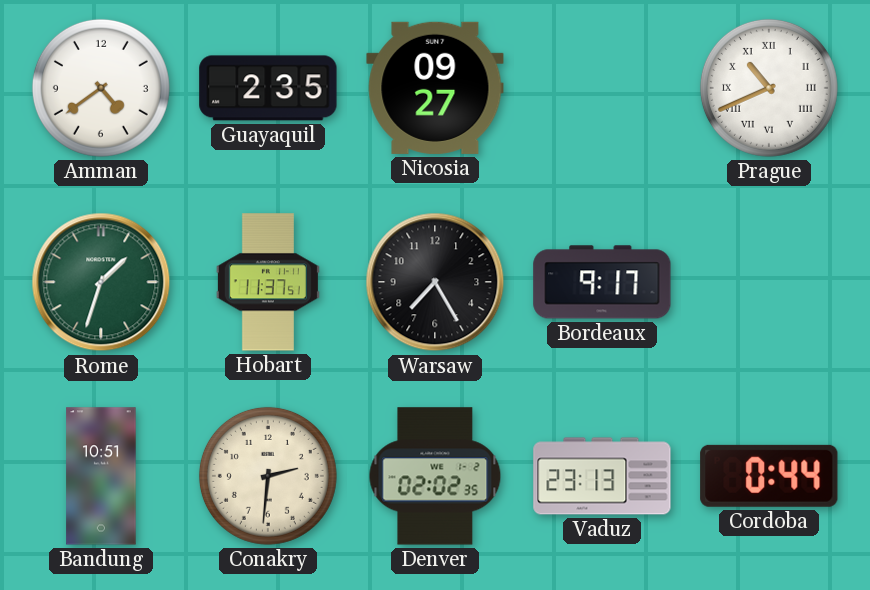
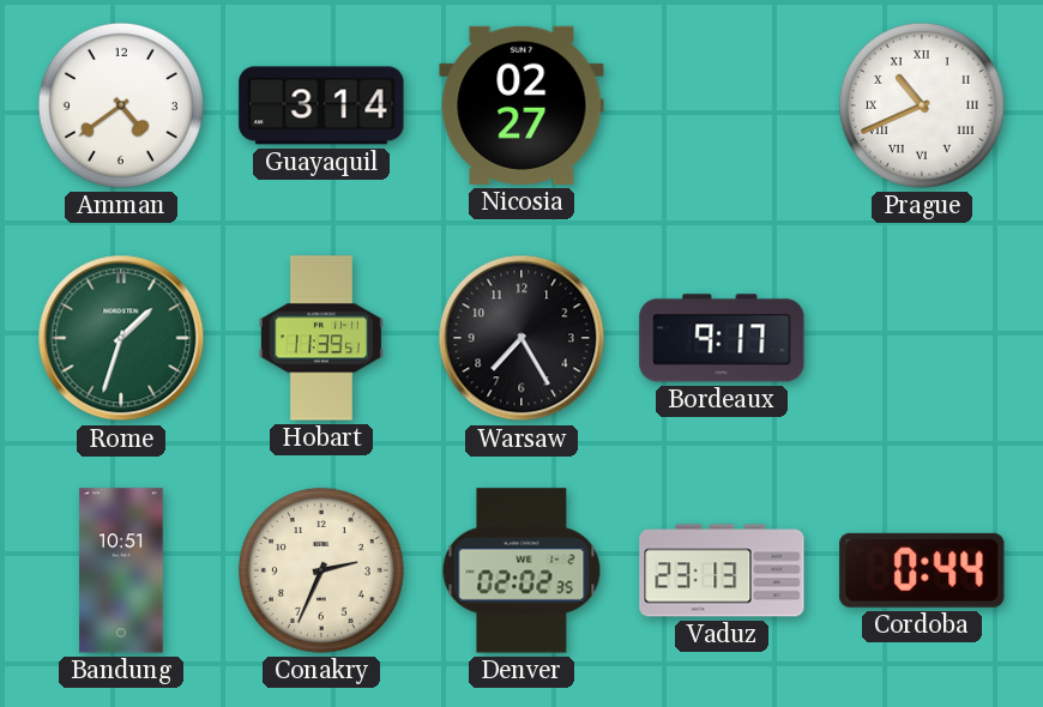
Guayaquil: 2:35 -> 3:14
Nicosia: 09:27 -> 02:27
Hobart: 11:37 -> 11:39
Conakry: 2:31 -> 2:34
